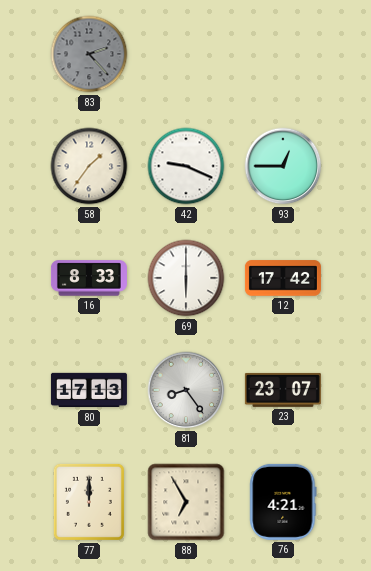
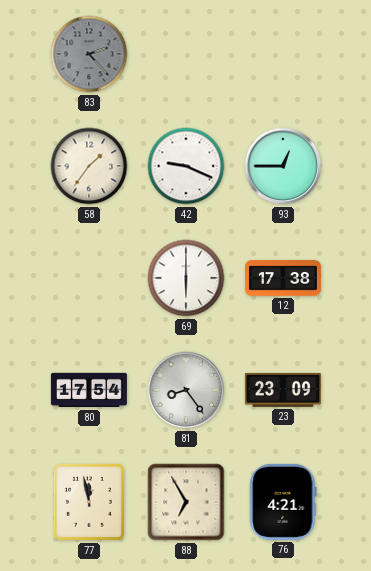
16: 8:33 -> none
12: 17:42 -> 17:38
80: 17:13 -> 17:54
23: 23:07 -> 23:09
77: 12:00 -> 11:58
